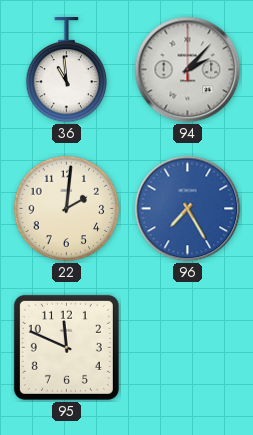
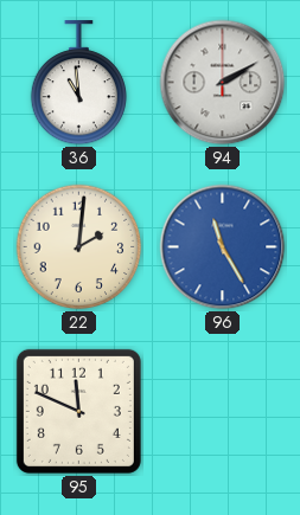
94: 2:07 -> 2:10
96: 7:25 -> 11:25
